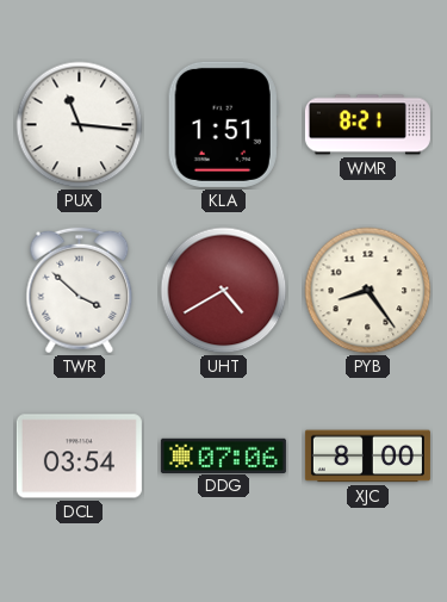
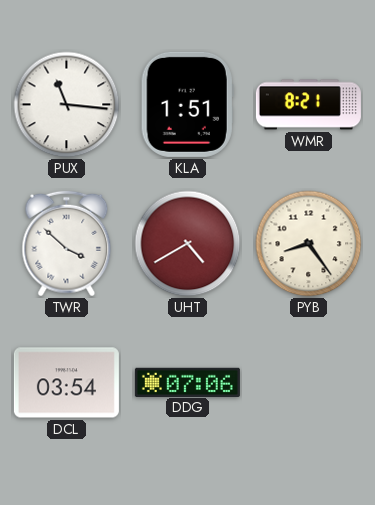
XJC: 8:00 -> none
